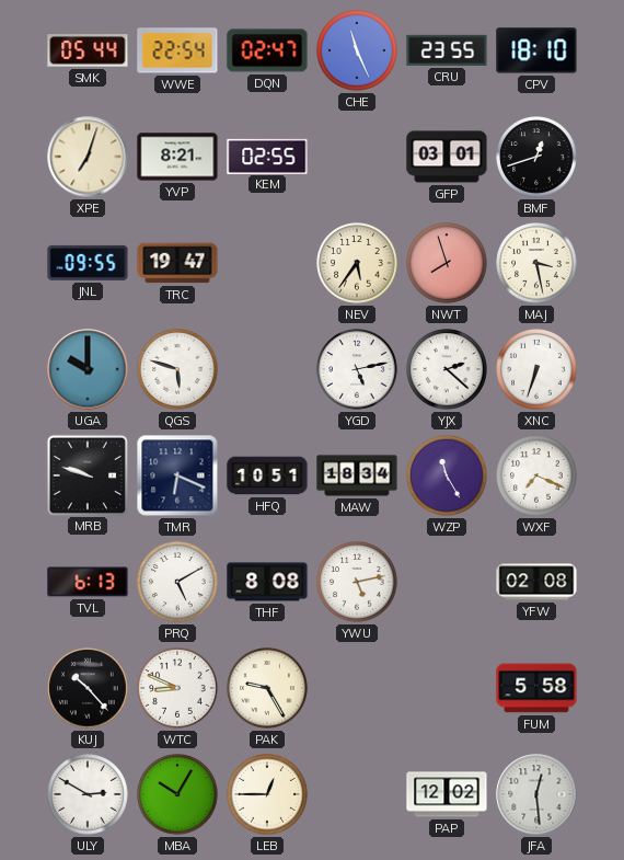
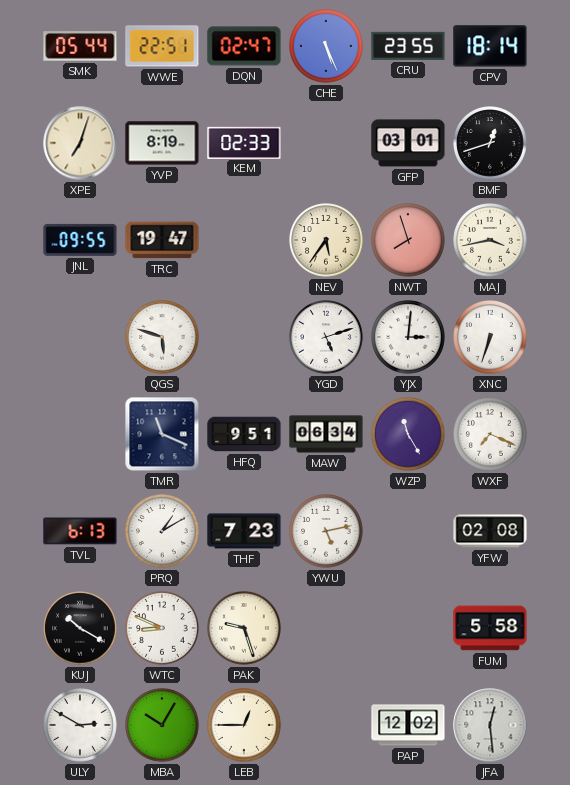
WWE: 22:54 -> 22:51
CHE: 11:26 -> 5:26
CPV: 18:10 -> 18:14
YVP: 8:21 -> 8:19
KEM: 02:55 -> 02:33
MAJ: 3:28 -> 3:43
UGA: 10:00 -> none
YGD: 5:13 -> 5:12
YJX: 2:22 -> 3:01
MRB: 9:48 -> none
TMR: 6:19 -> 11:19
HFQ: 10:51 -> 9:51
MAW: 18:34 -> 06:34
PRQ: 5:10 -> 1:10
THF: 8:08 -> 7:23
KUJ: 10:23 -> 10:20
PAK: 9:25 -> 9:27
